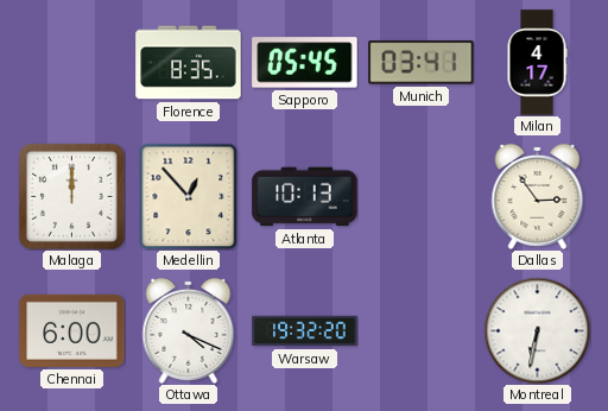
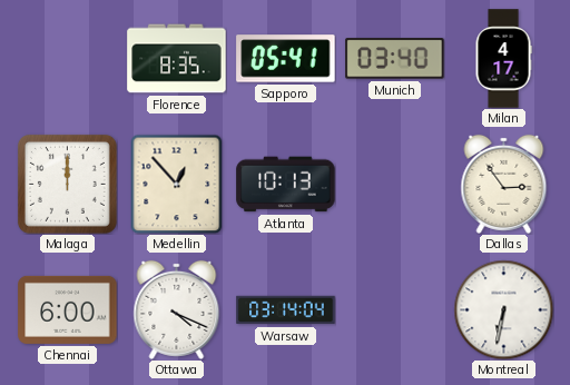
Sapporo: 05:45 -> 05:41
Munich: 03:41 -> 03:40
Warsaw: 19:32 -> 03:14
